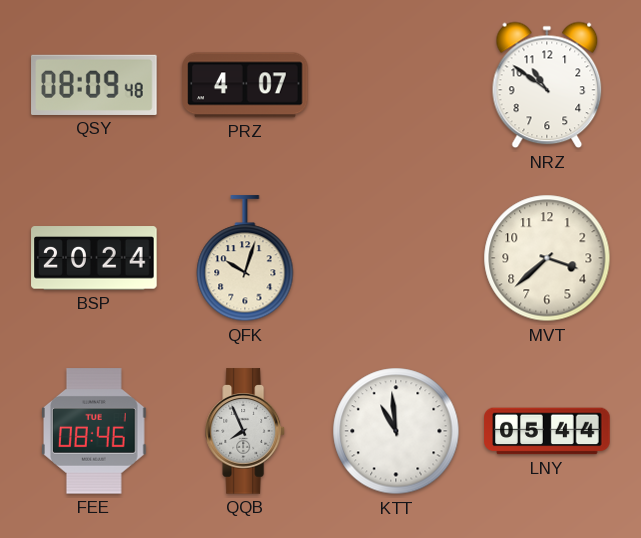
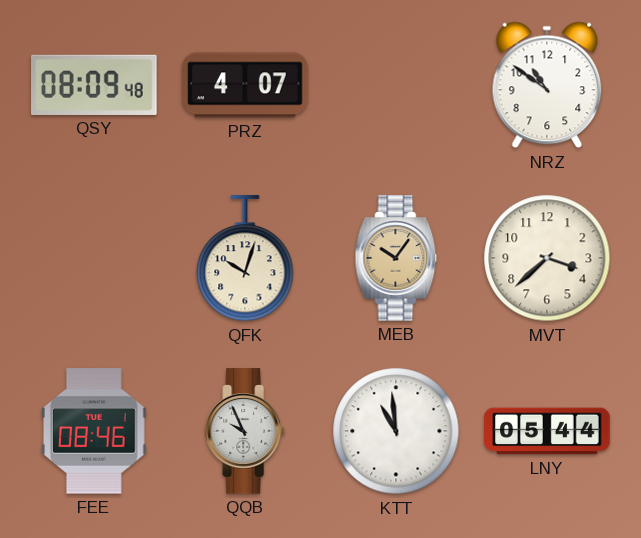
BSP: 20:24 -> none
MEB: none -> 10:06
QQB: 7:56 -> 9:56
